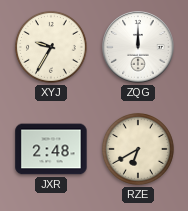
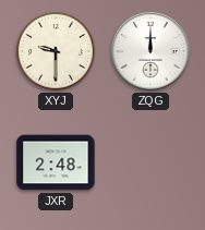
XYJ: 9:35 -> 9:30
RZE: 6:40 -> none
